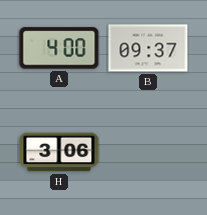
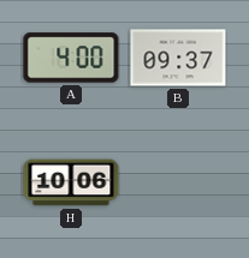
H: 3:06 -> 10:06
